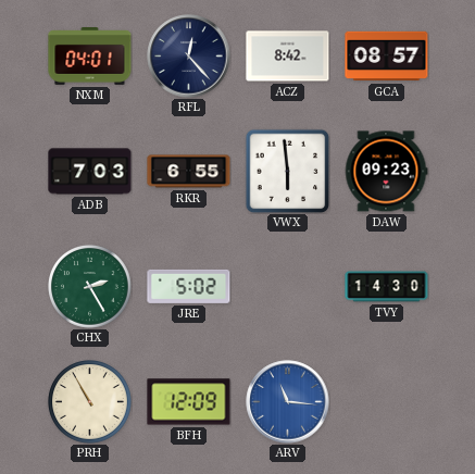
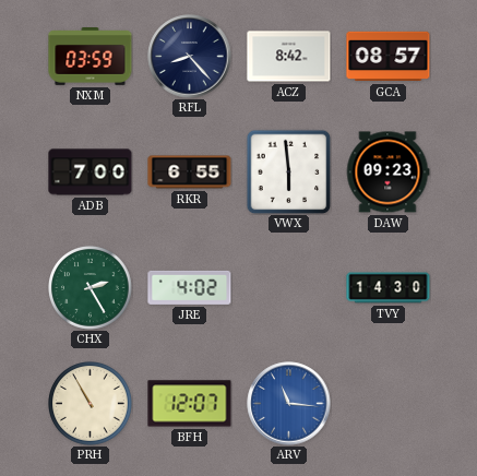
NXM: 04:01 -> 03:59
RFL: 12:23 -> 8:23
ADB: 7:03 -> 7:00
JRE: 5:02 -> 4:02
BFH: 12:09 -> 12:07
